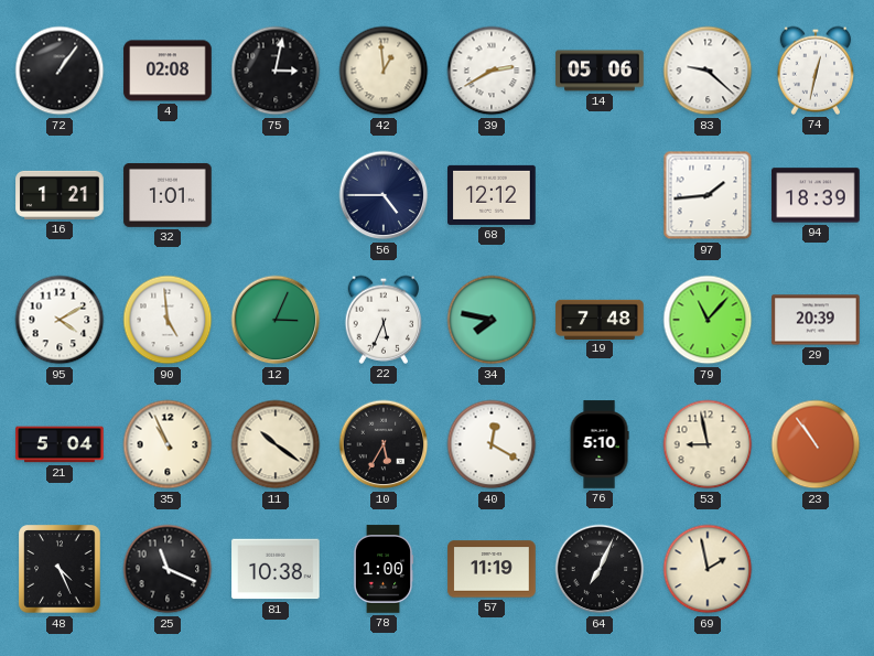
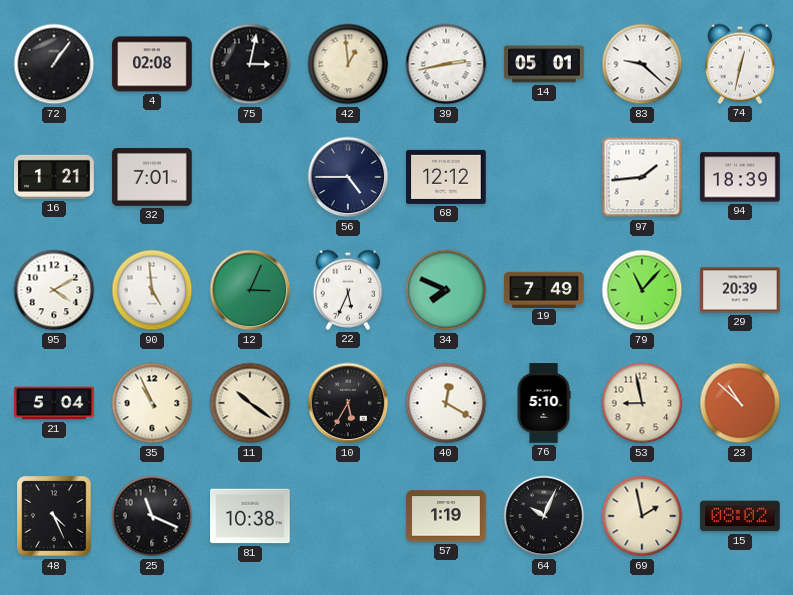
39: 2:40 -> 2:43
14: 05:06 -> 05:01
32: 1:01 -> 7:01
34: 7:47 -> 7:49
19: 7:48 -> 7:49
23: 10:54 -> 10:52
78: 1:00 -> none
57: 11:19 -> 1:19
64: 7:04 -> 10:04
15: none -> 08:02
